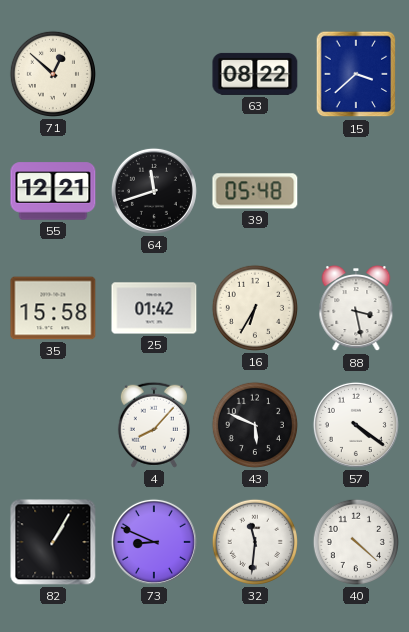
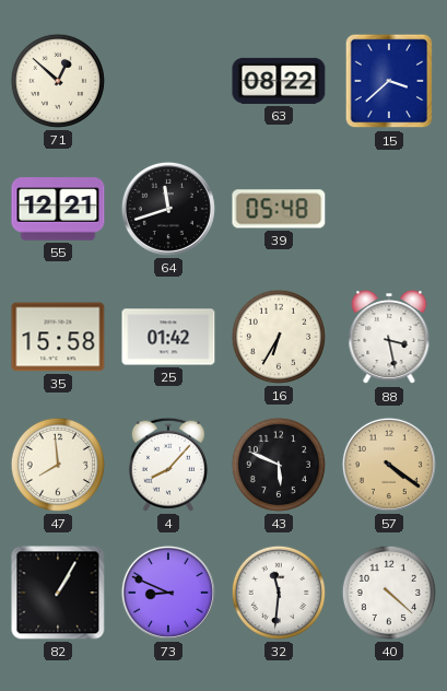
47: none -> 7:59
57 dial: white -> champagne
